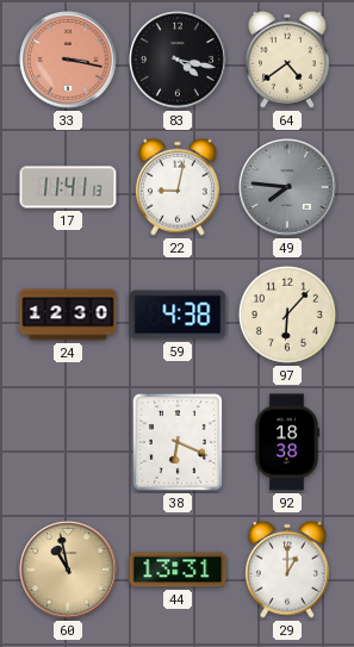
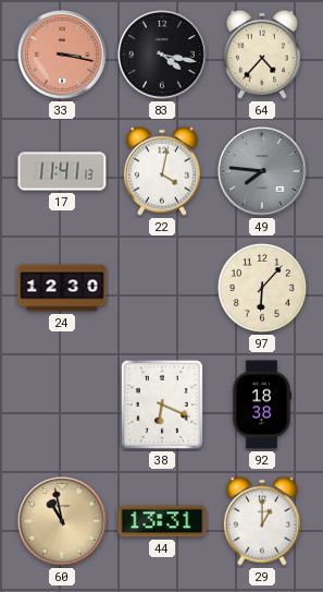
64: 4:39 -> 4:37
22: 9:02 -> 4:02
59: 4:38 -> none
